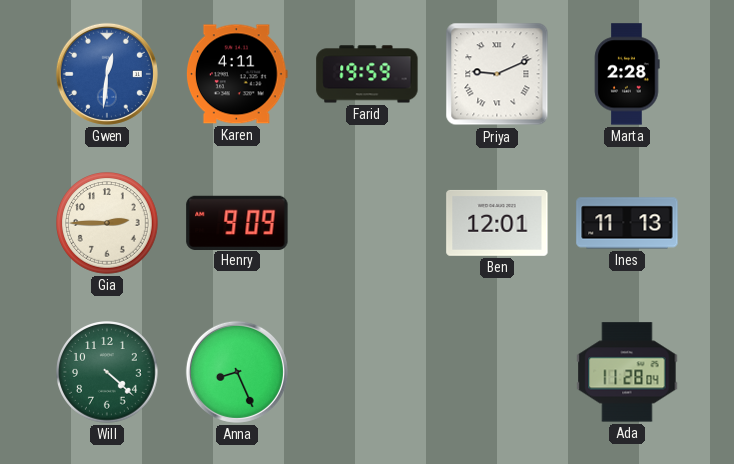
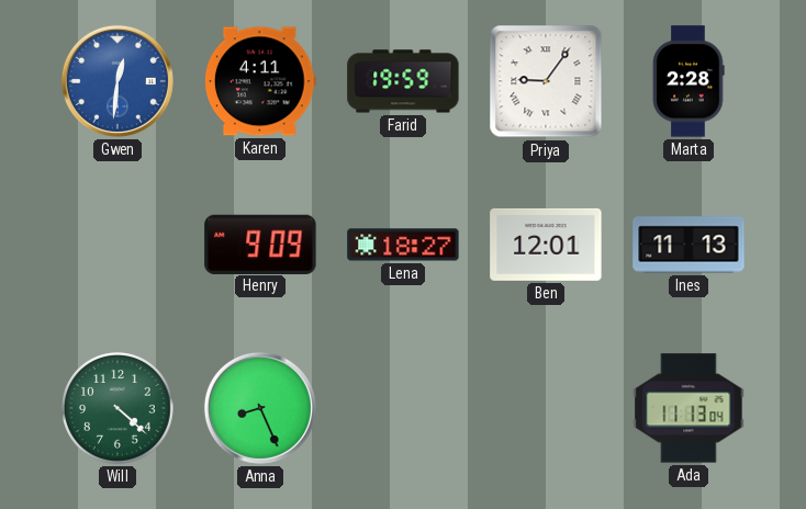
Priya: 9:11 -> 9:06
Gia: 2:45 -> none
Lena: none -> 18:27
Ada: 11:28 -> 11:13
